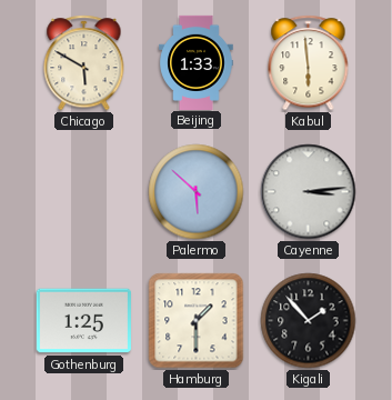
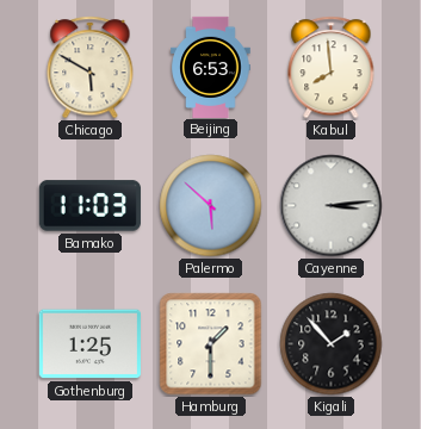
Beijing: 1:33 -> 6:53
Kabul: 5:59 -> 7:59
Bamako: none -> 11:03
